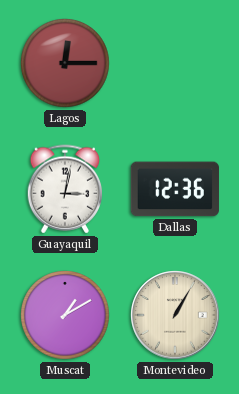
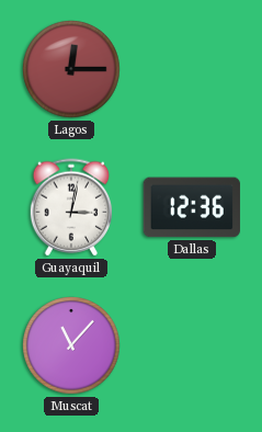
Muscat: 1:10 -> 11:07
Montevideo: 1:05 -> none
